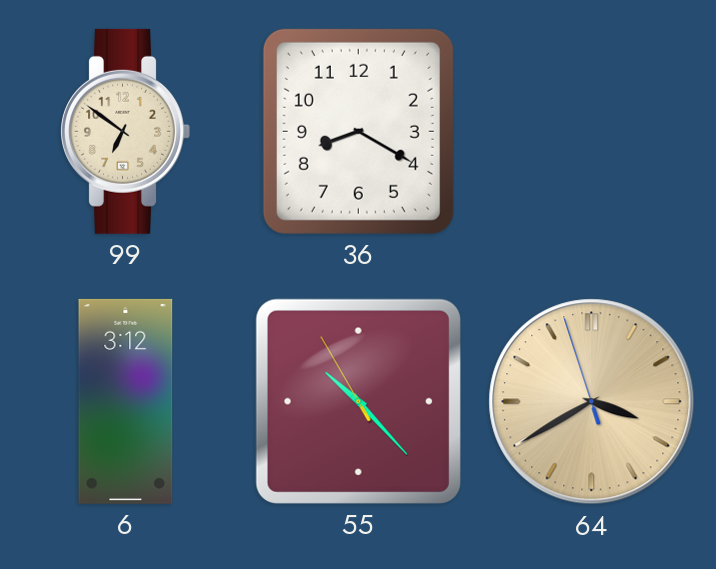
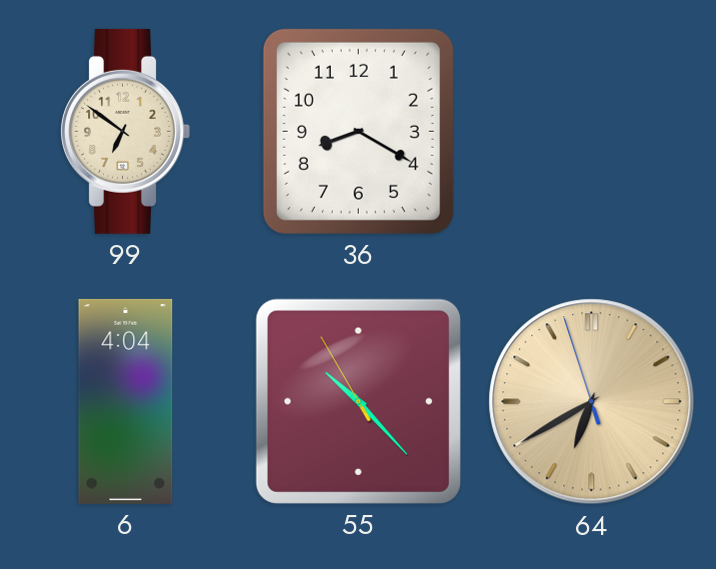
6: 3:12 -> 4:04
64: 3:39 -> 6:39
